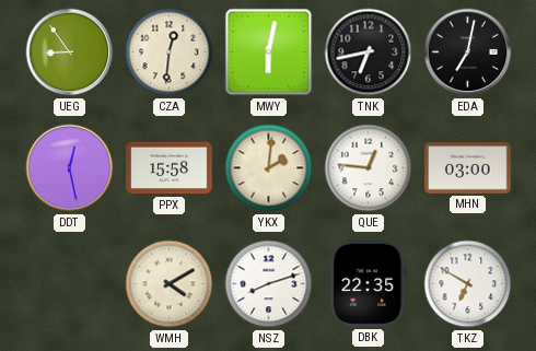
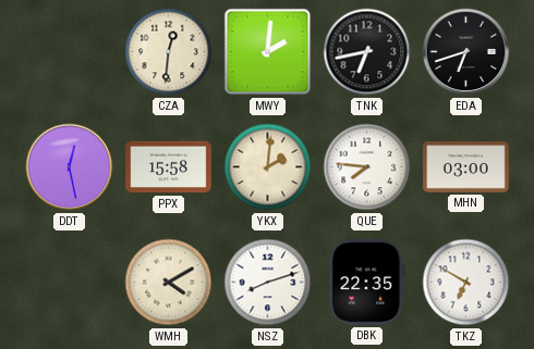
UEG: 8:54 -> none
MWY: 6:02 -> 2:01
EDA: 7:02 -> 6:42
QUE: 12:46 -> 7:46
